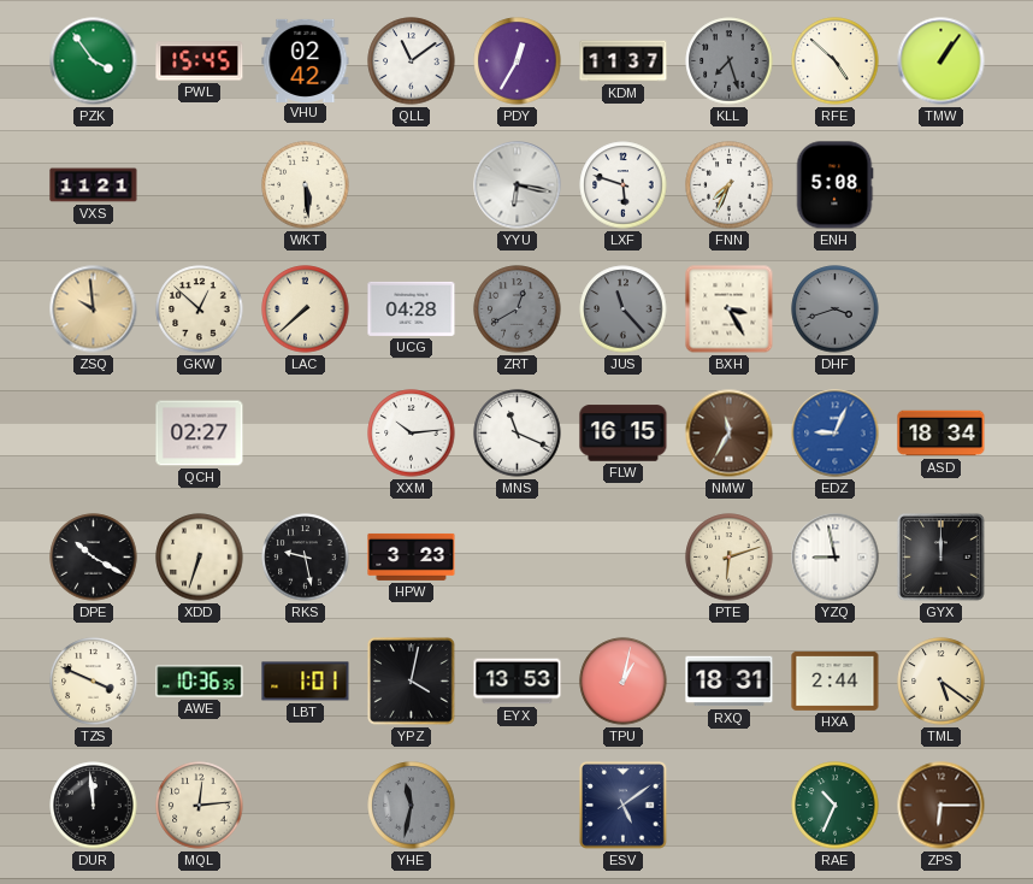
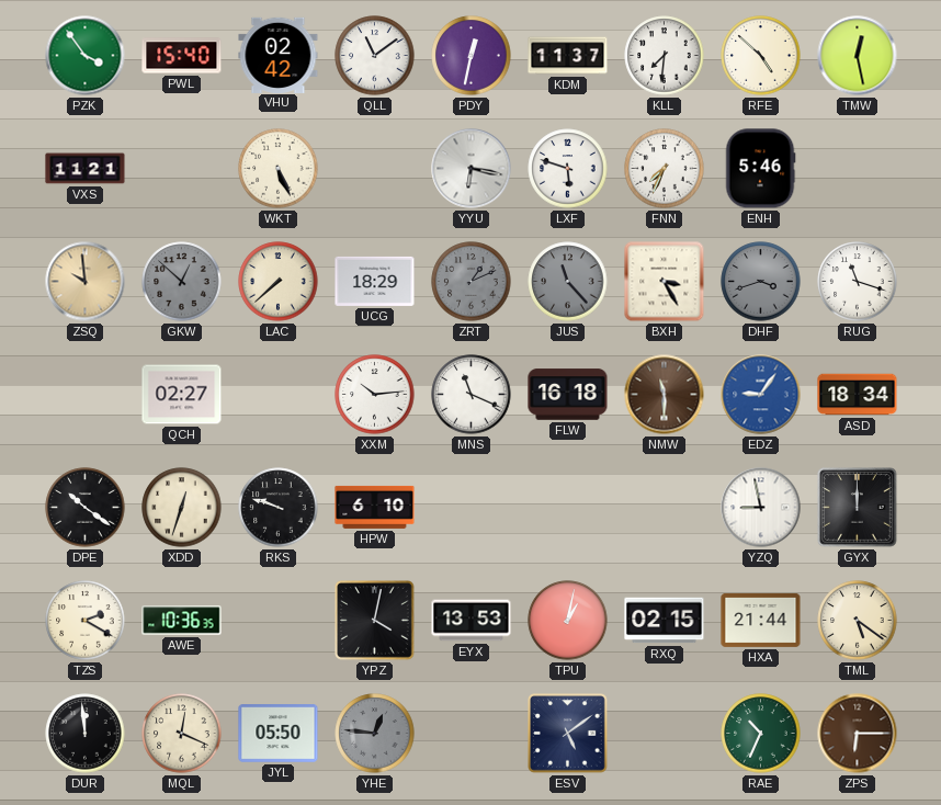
PWL: 15:45 -> 15:40
PDY: 12:35 -> 12:32
KLL: 7:27 -> 7:31
KLL dial: grey -> white
TMW: 1:06 -> 12:28
WKT: 5:29 -> 5:26
ENH: 5:08 -> 5:46
GKW dial: cream -> grey
UCG: 04:28 -> 18:29
ZRT: 12:40 -> 1:11
RUG: none -> 11:18
FLW: 16:15 -> 16:18
NMW: 11:35 -> 11:30
EDZ: 9:04 -> 9:06
DPE: 10:20 -> 10:21
XDD: 6:33 -> 12:33
RKS: 9:28 -> 9:48
HPW: 3:23 -> 6:10
PTE: 6:12 -> none
TZS: 3:49 -> 2:20
LBT: 1:01 -> none
RXQ: 18:31 -> 02:15
HXA: 2:44 -> 21:44
MQL: 12:14 -> 12:19
JYL: none -> 05:50
YHE: 11:32 -> 12:46
